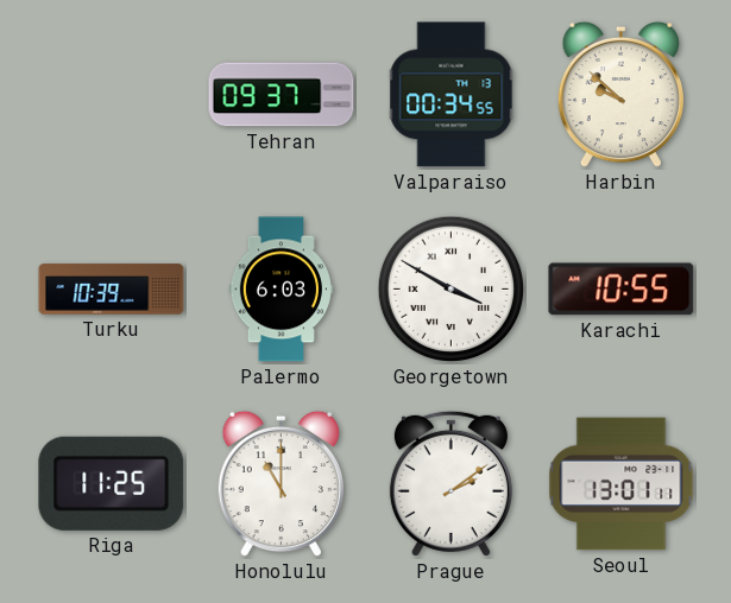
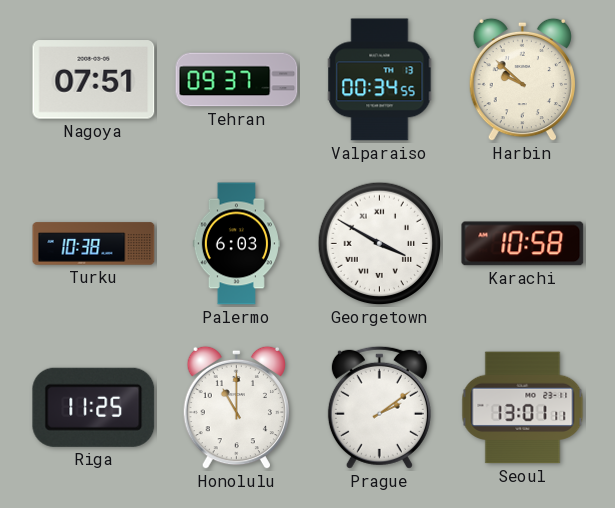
Nagoya: none -> 07:51
Turku: 10:39 -> 10:38
Karachi: 10:55 -> 10:58
